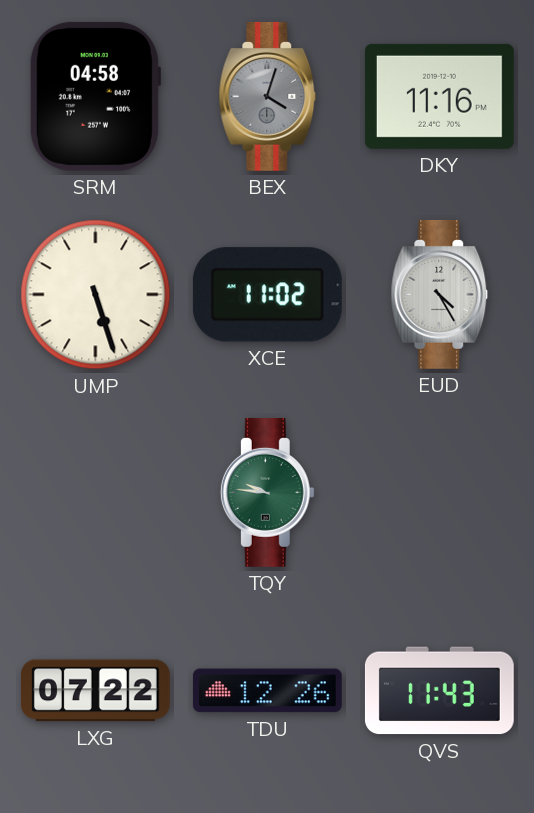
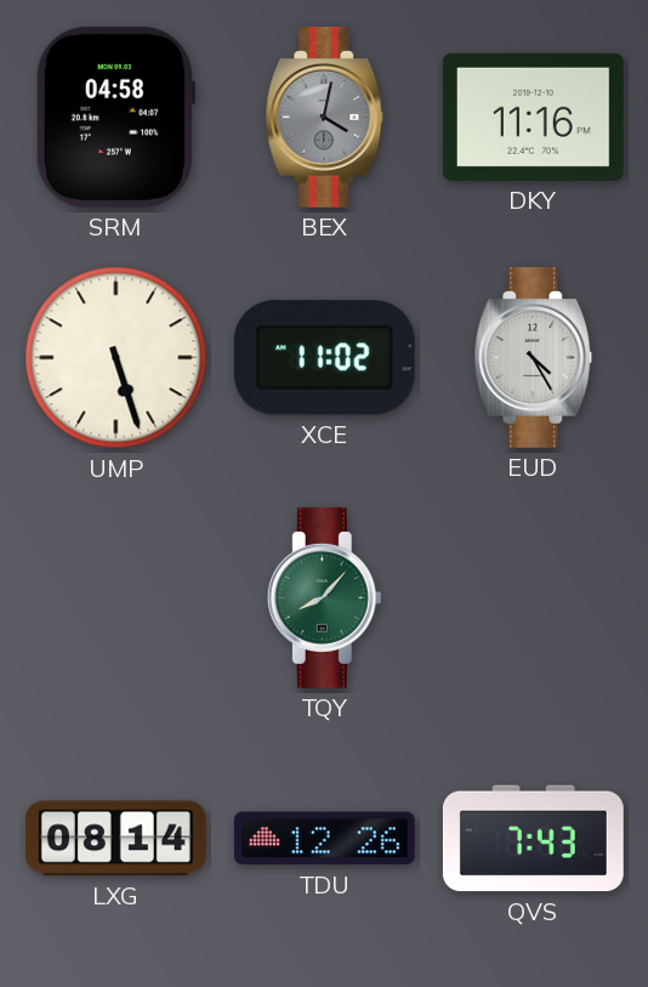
BEX: 4:03 -> 4:02
TQY: 9:46 -> 8:07
LXG: 07:22 -> 08:14
QVS: 11:43 -> 7:43
